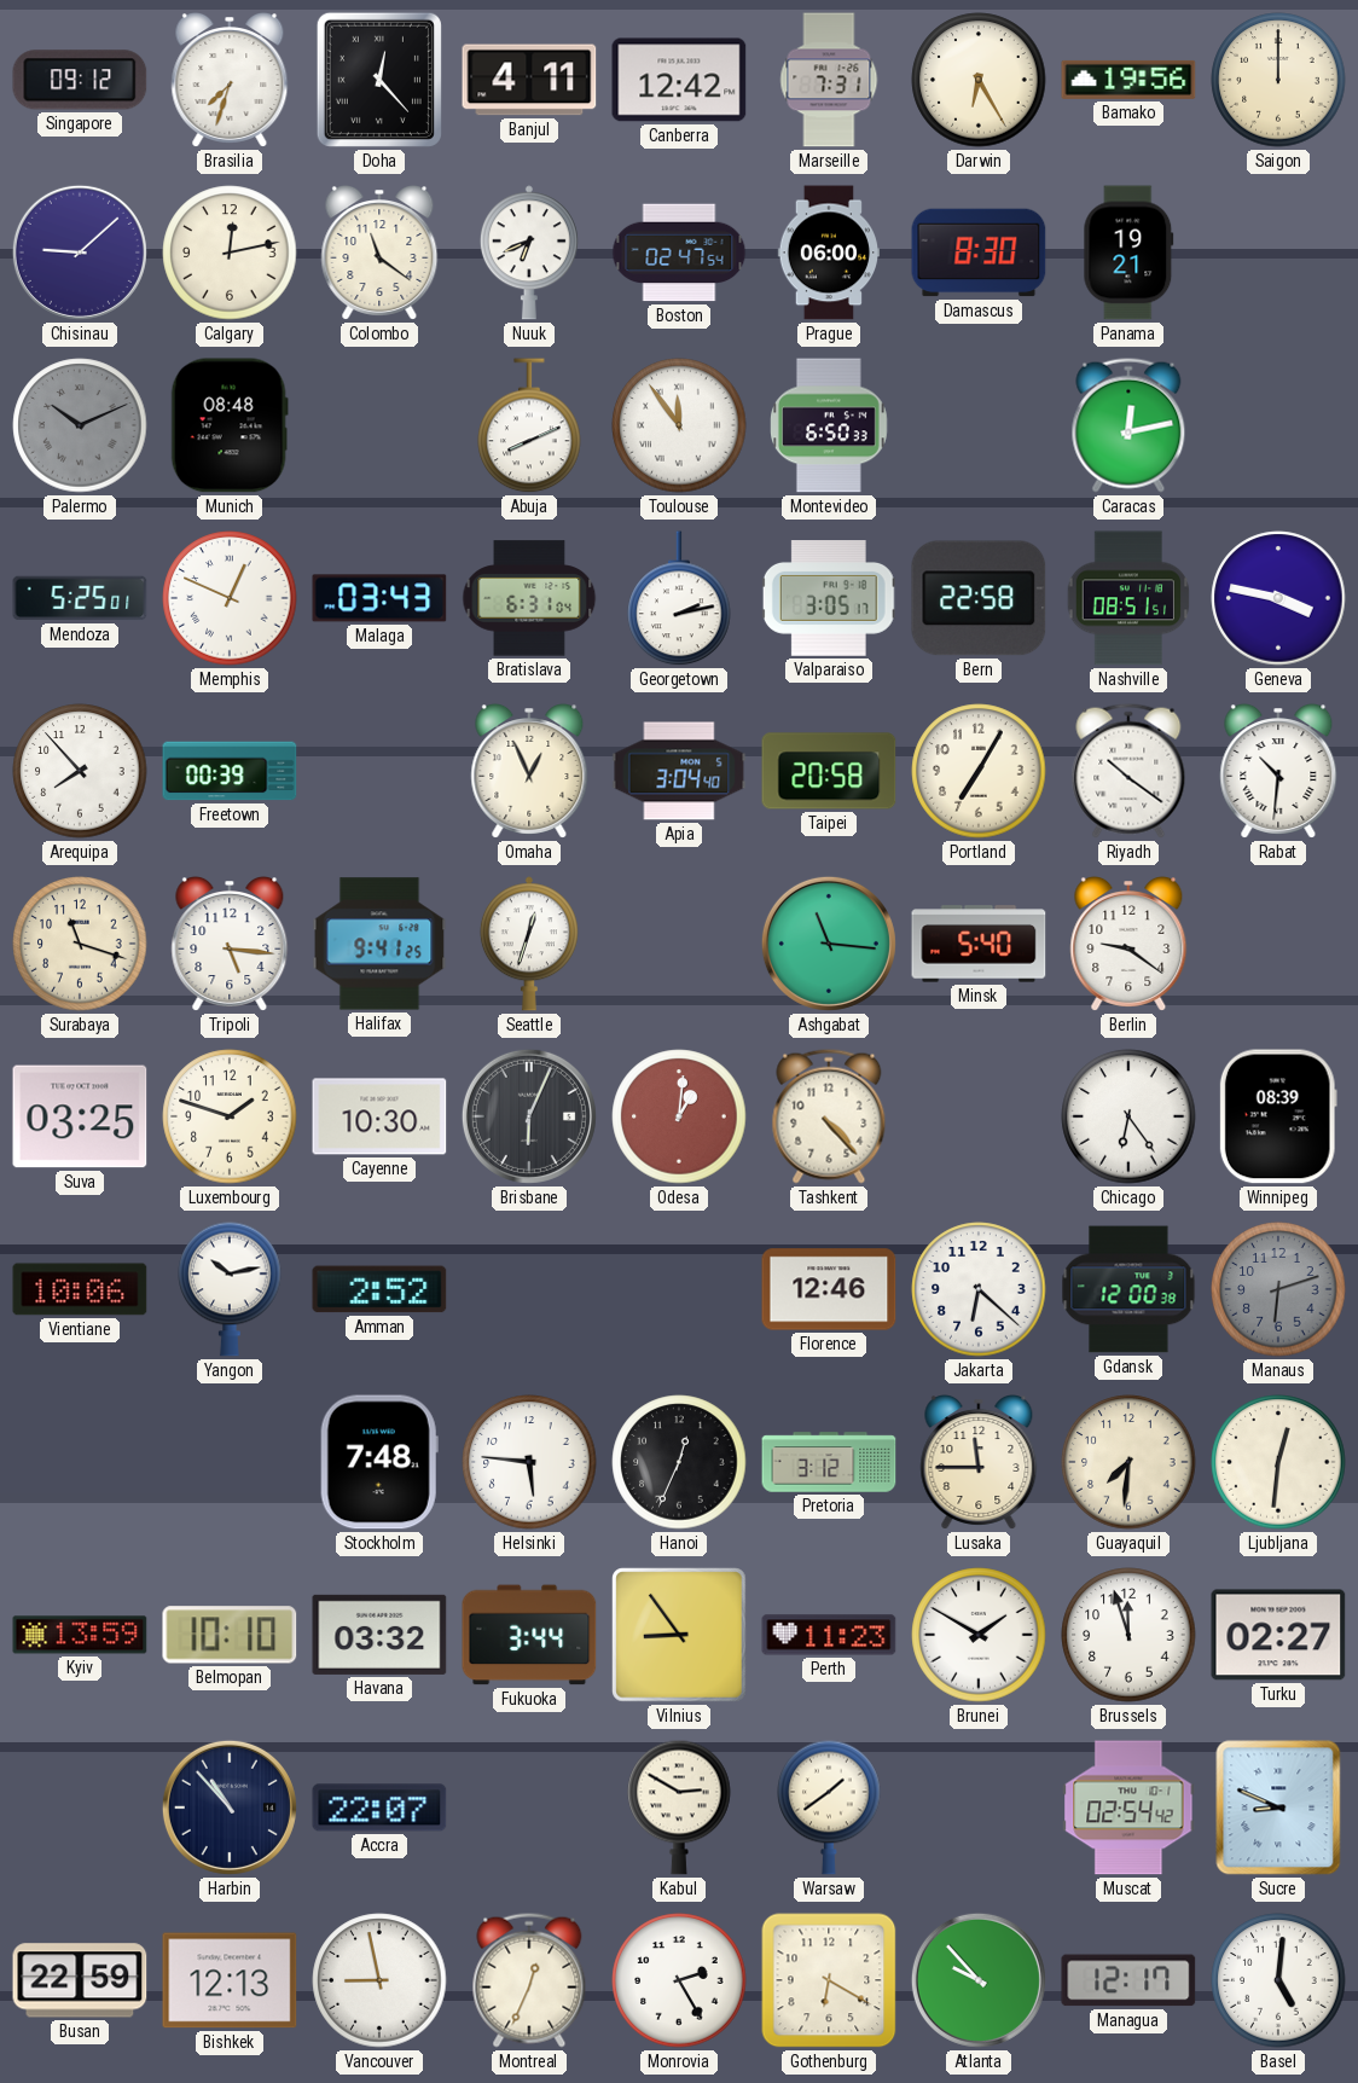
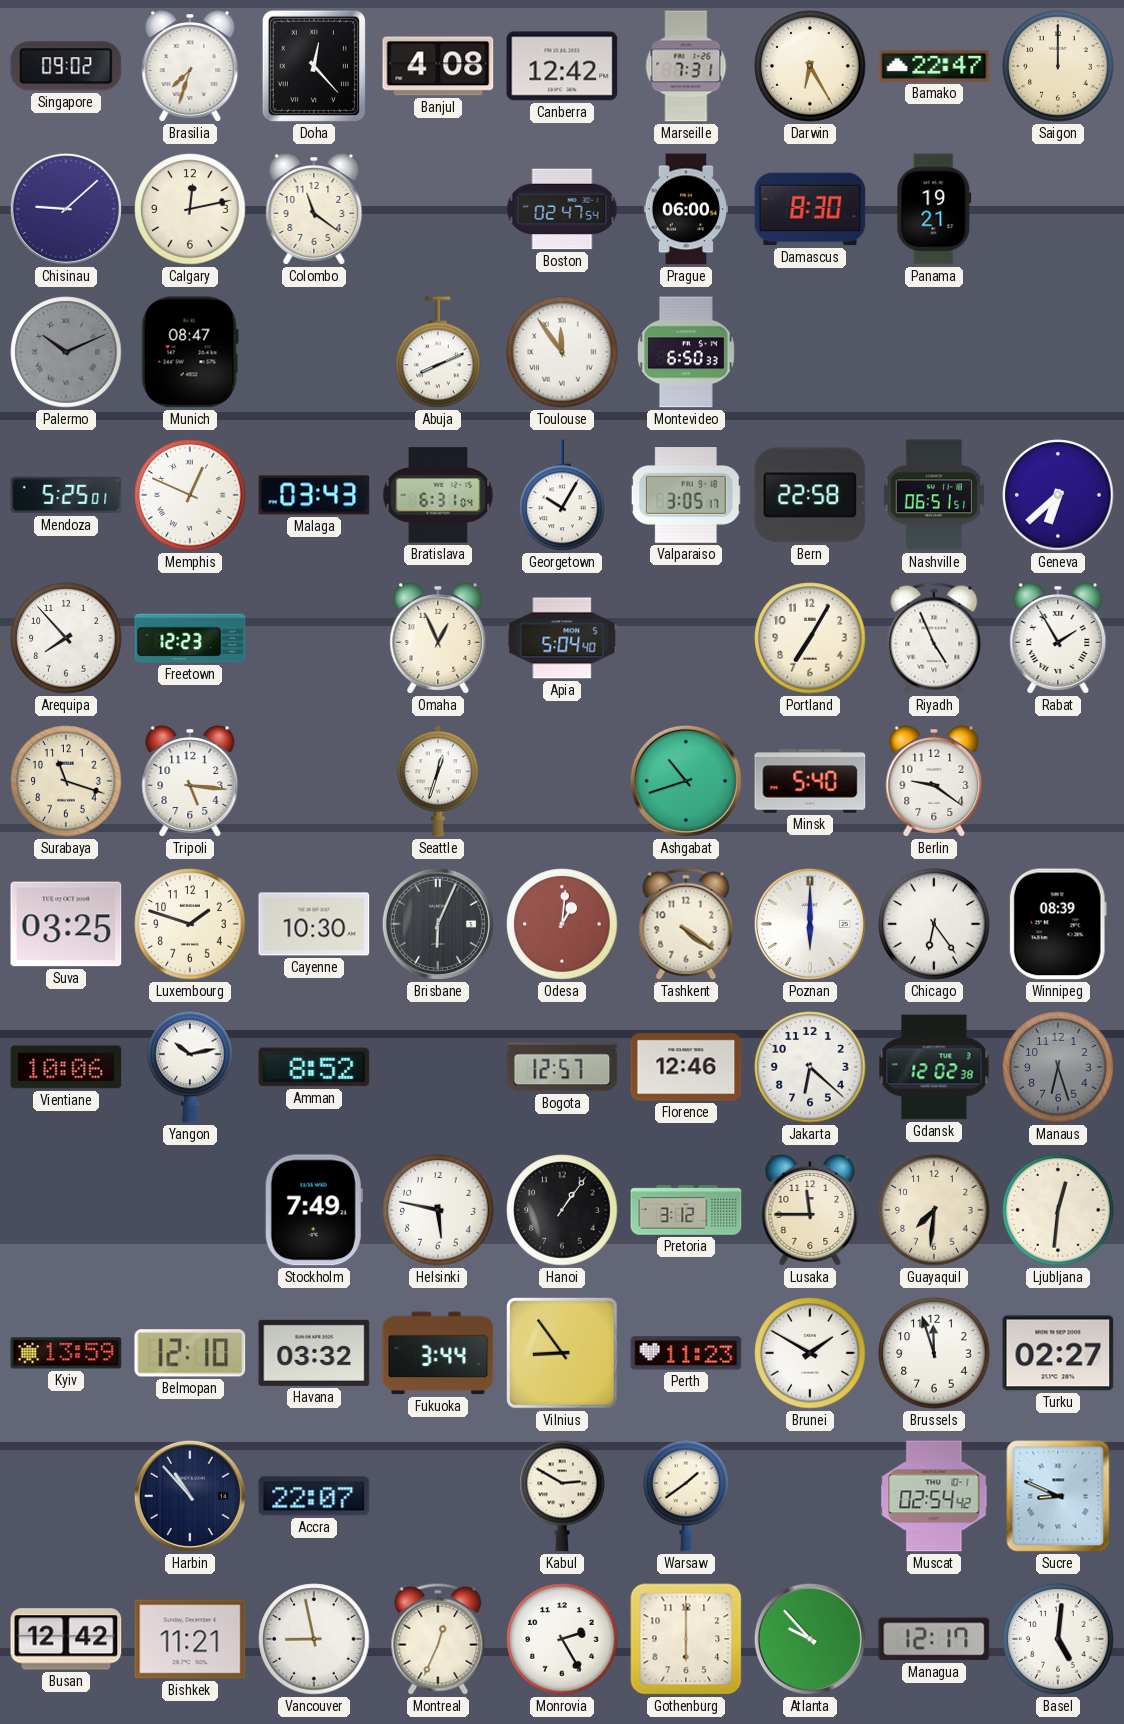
Singapore: 09:12 -> 09:02
Banjul: 4:11 -> 4:08
Bamako: 19:56 -> 22:47
Nuuk: 6:41 -> none
Munich: 08:48 -> 08:47
Caracas: 12:13 -> none
Georgetown: 2:13 -> 10:05
Nashville: 08:51 -> 06:51
Geneva: 3:47 -> 6:38
Freetown: 00:39 -> 12:23
Apia: 3:04 -> 5:04
Taipei: 20:58 -> none
Riyadh: 10:21 -> 4:56
Rabat: 10:31 -> 1:55
Halifax: 9:41 -> none
Ashgabat: 11:16 -> 10:42
Tashkent: 4:23 -> 4:21
Poznan: none -> 6:00
Amman: 2:52 -> 8:52
Bogota: none -> 12:57
Gdansk: 12:00 -> 12:02
Manaus: 6:12 -> 6:27
Stockholm: 7:48 -> 7:49
Helsinki: 5:46 -> 5:47
Hanoi: 12:34 -> 1:06
Belmopan: 10:10 -> 12:10
Busan: 22:59 -> 12:42
Bishkek: 12:13 -> 11:21
Gothenburg: 6:20 -> 6:00
